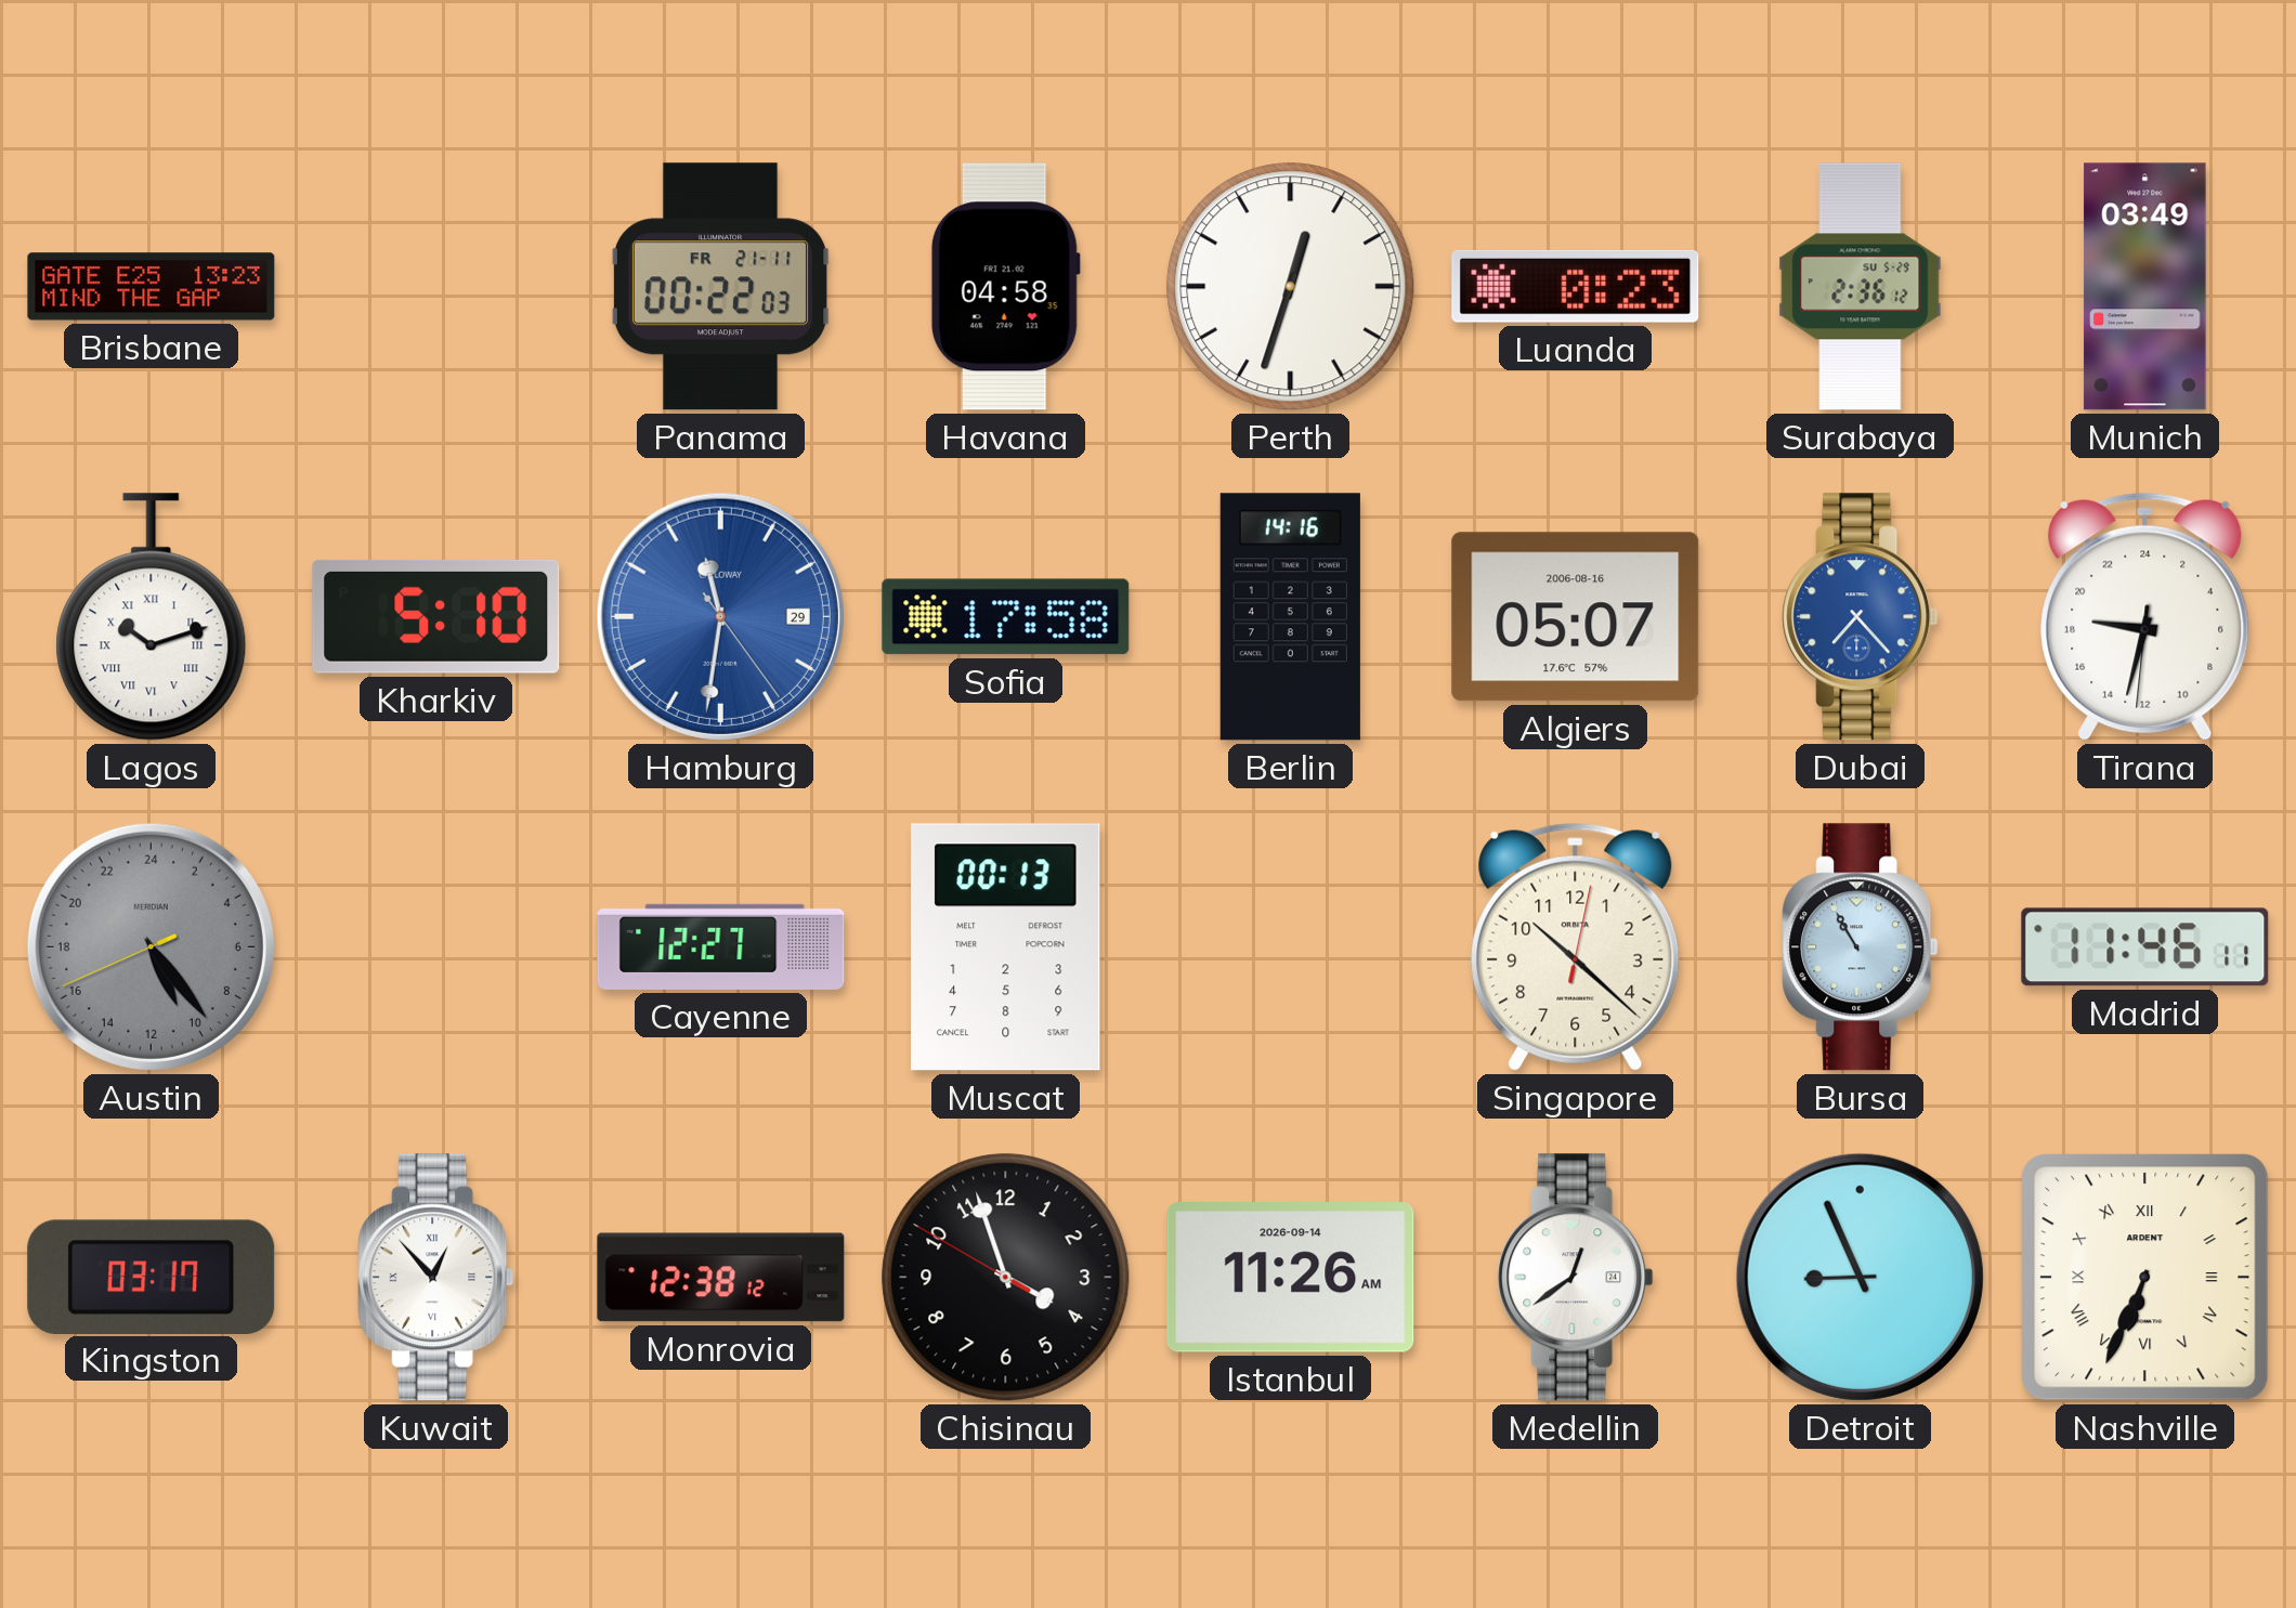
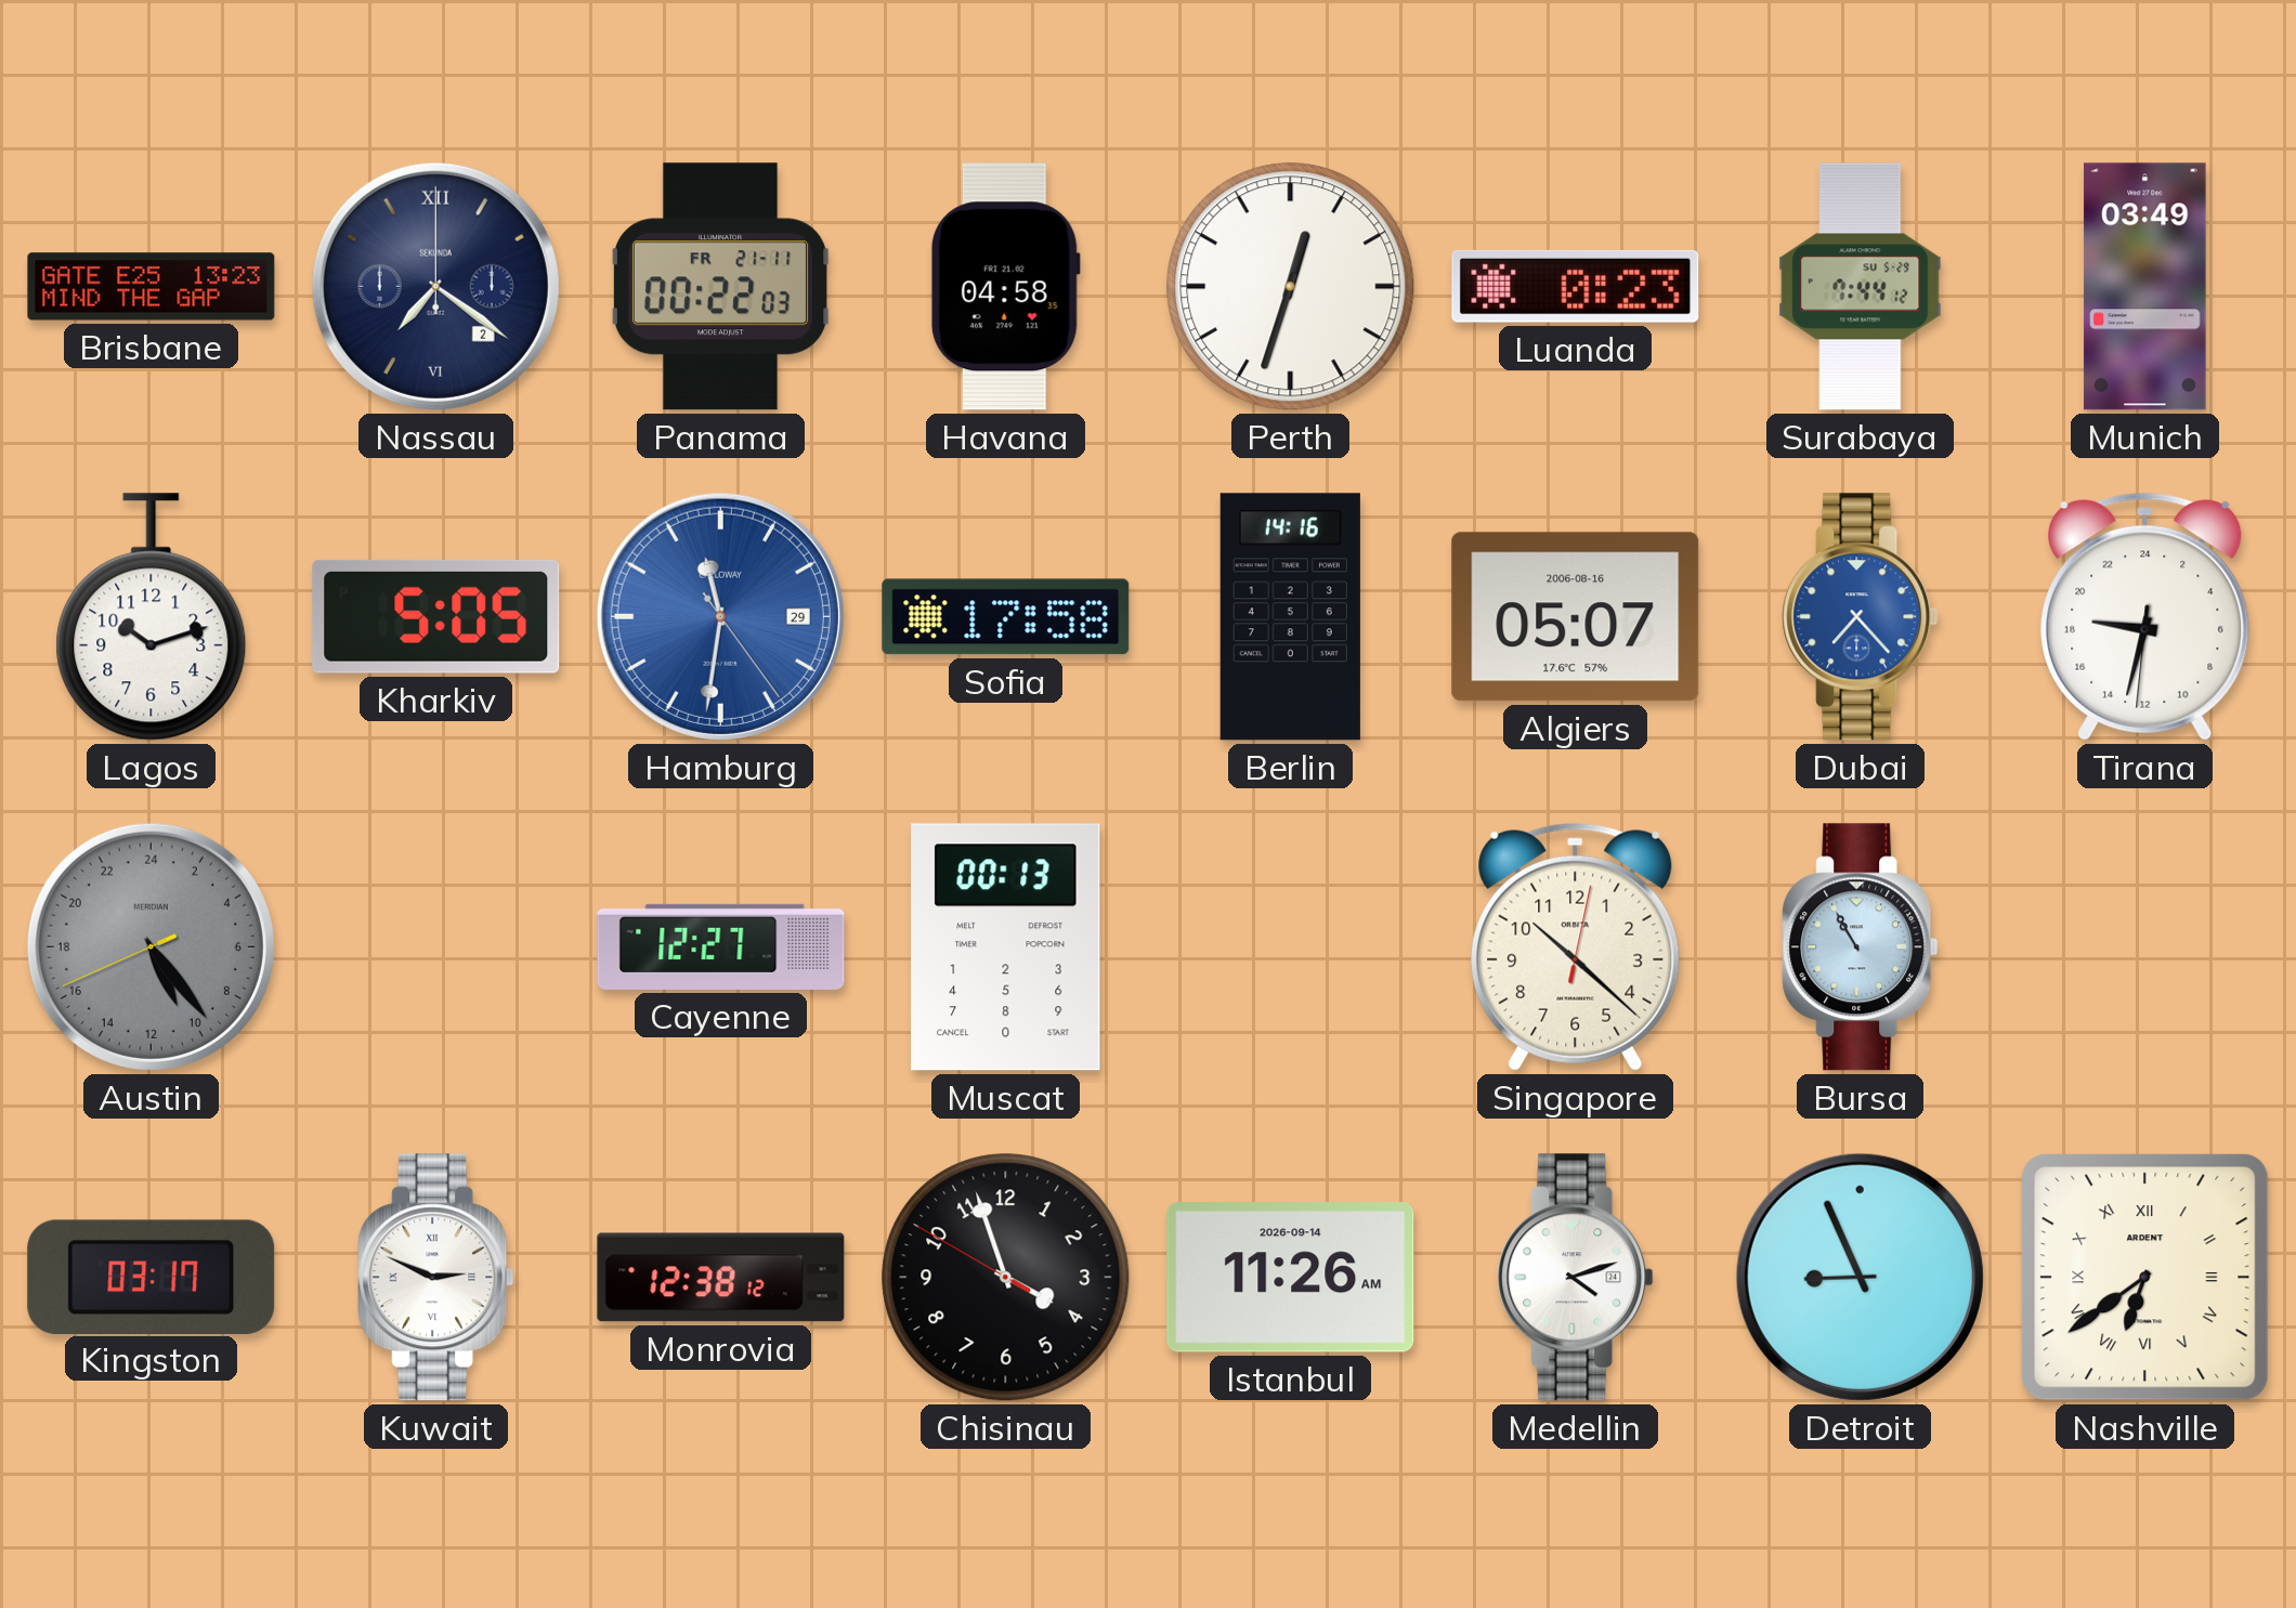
Nassau: none -> 7:21
Surabaya: 2:36 -> 7:44
Lagos numerals: Roman -> Arabic
Kharkiv: 5:10 -> 5:05
Madrid: 11:46 -> none
Kuwait: 12:53 -> 2:49
Medellin: 12:39 -> 4:12
Nashville: 6:34 -> 6:39
